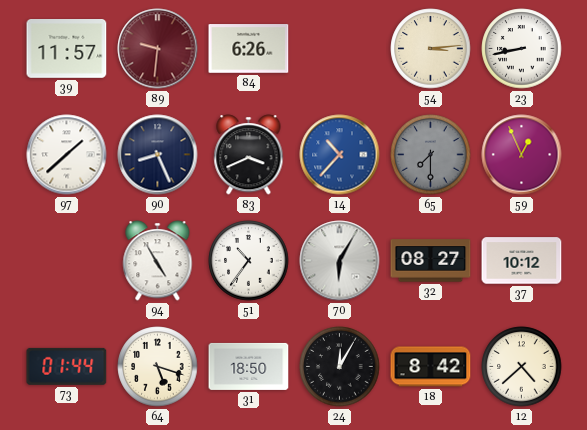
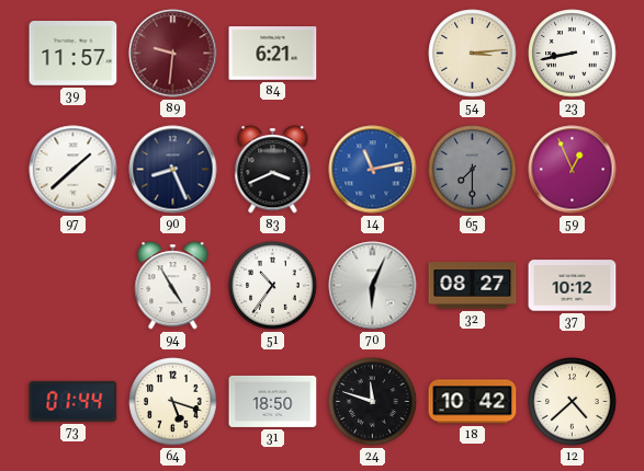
84: 6:26 -> 6:21
14: 10:37 -> 11:13
70: 6:05 -> 6:04
24: 12:05 -> 11:48
18: 8:42 -> 10:42
